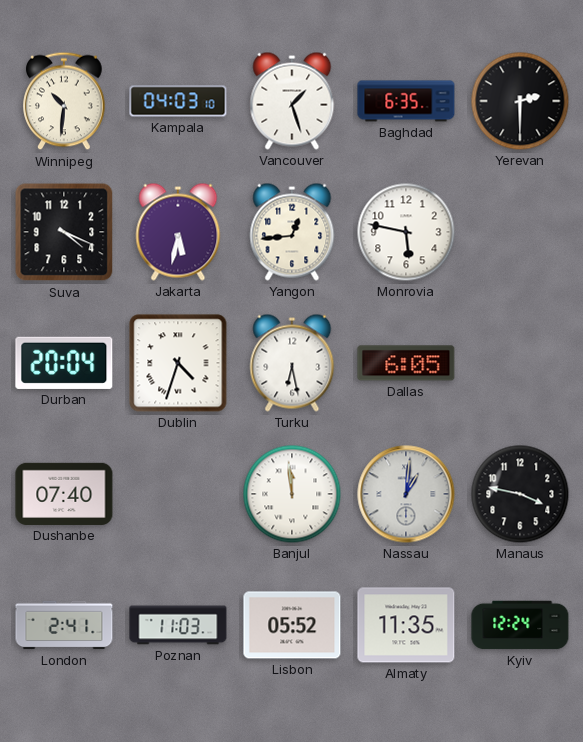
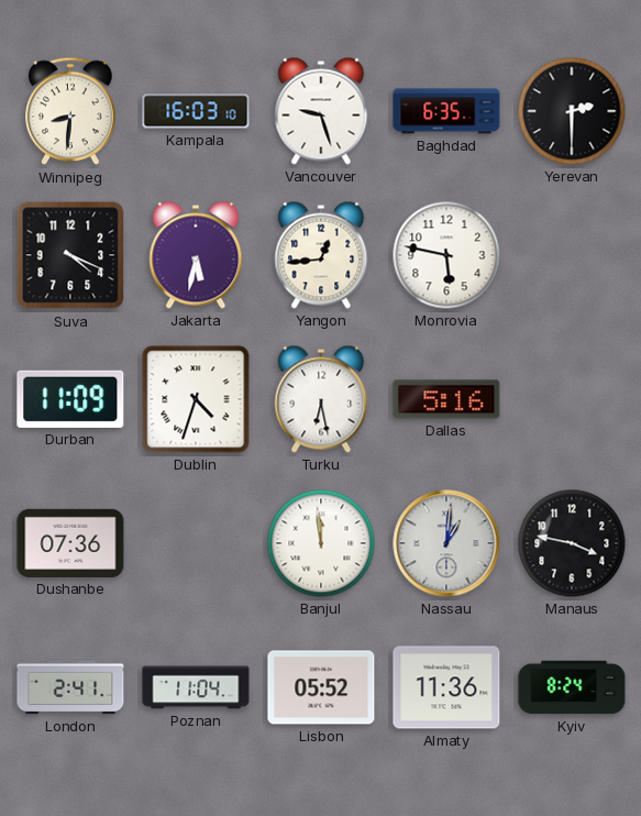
Winnipeg: 10:31 -> 8:31
Kampala: 04:03 -> 16:03
Vancouver: 1:27 -> 9:27
Durban: 20:04 -> 11:09
Dallas: 6:05 -> 5:16
Dushanbe: 07:40 -> 07:36
Poznan: 11:03 -> 11:04
Almaty: 11:35 -> 11:36
Kyiv: 12:24 -> 8:24
